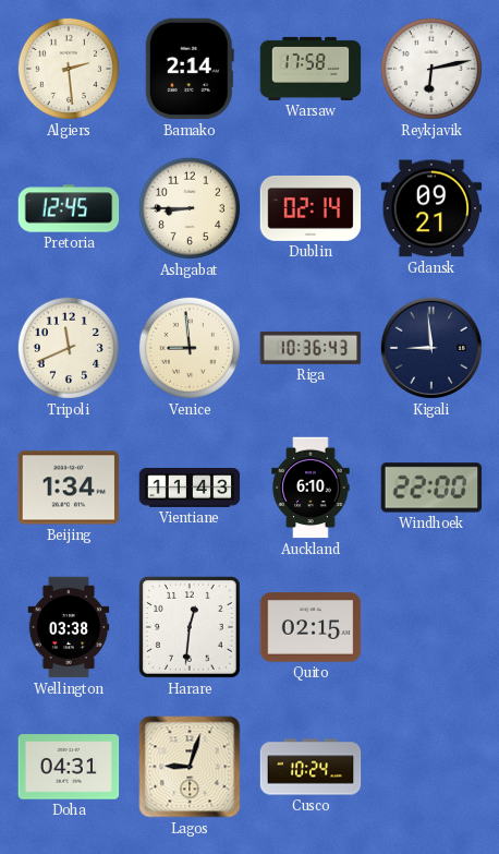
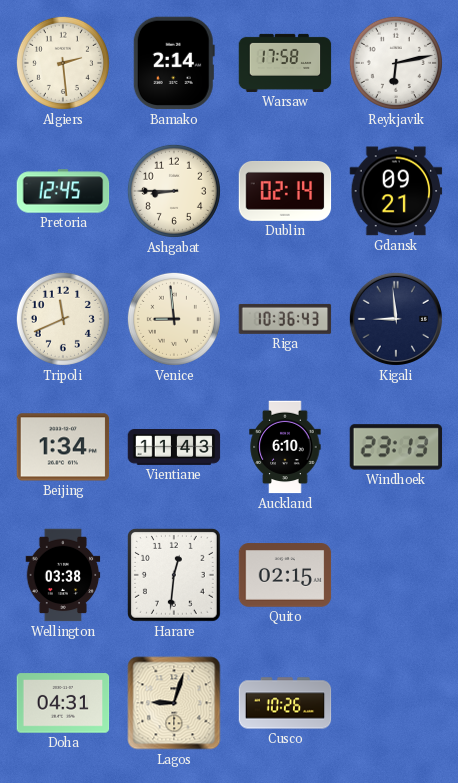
Windhoek: 22:00 -> 23:13
Cusco: 10:24 -> 10:26
